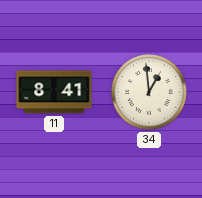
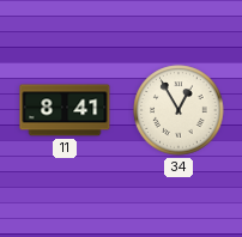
34: 12:59 -> 12:55
